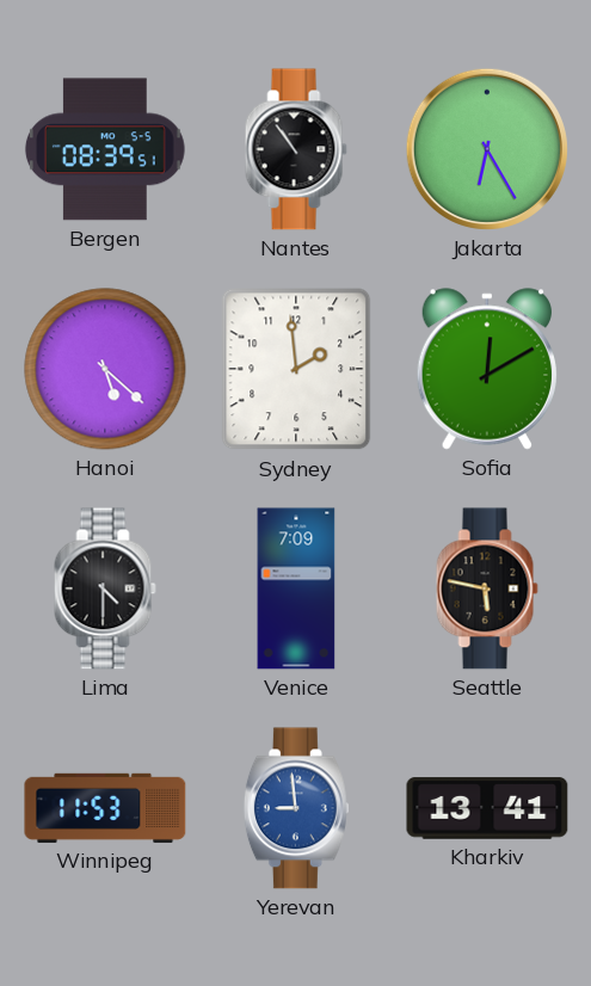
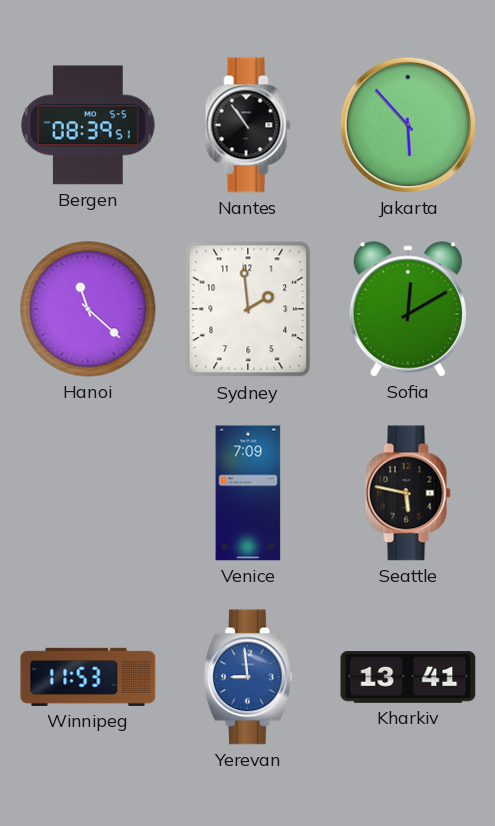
Jakarta: 6:25 -> 5:53
Hanoi: 5:22 -> 11:22
Lima: 4:30 -> none
